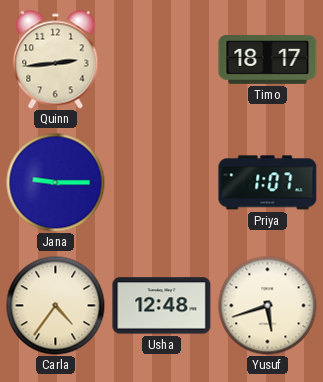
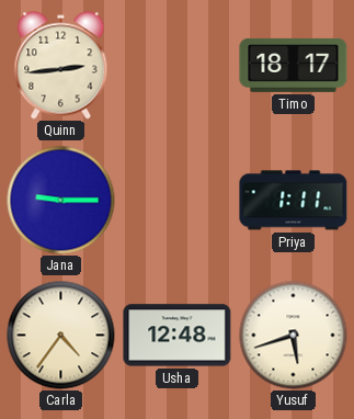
Priya: 1:07 -> 1:11
